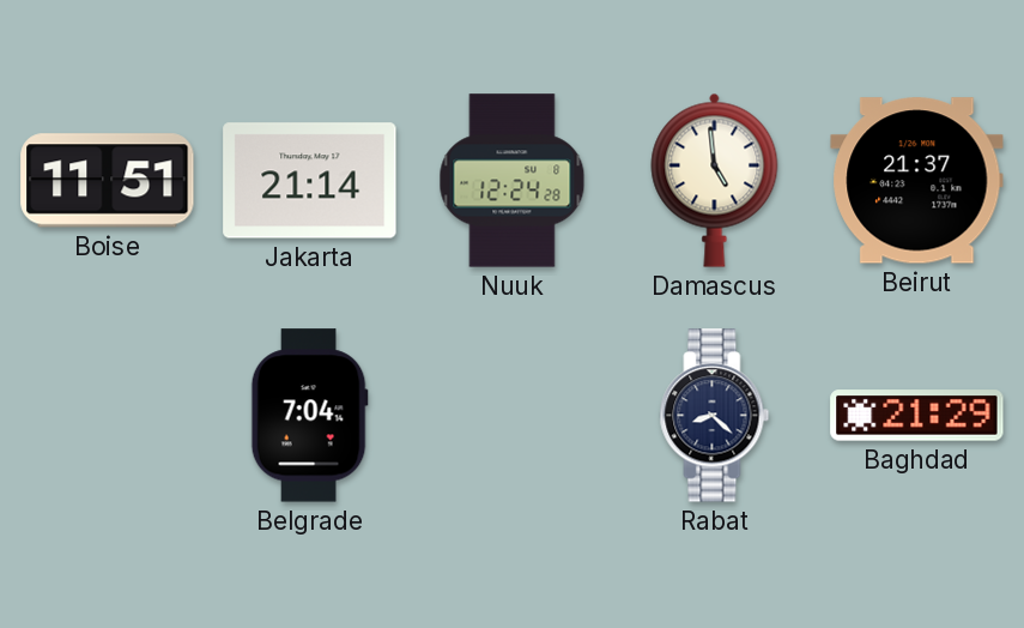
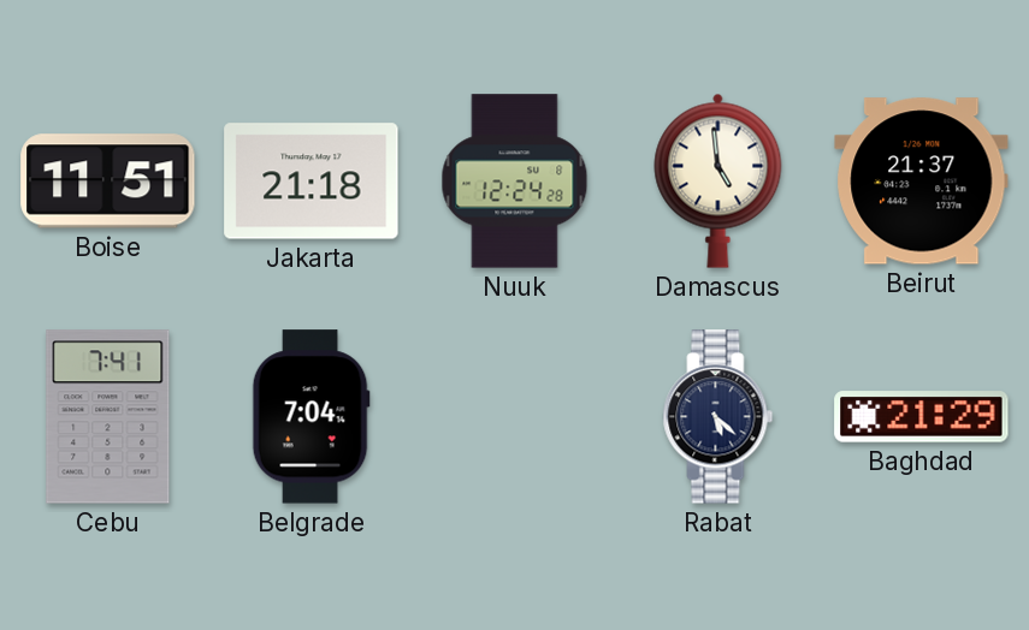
Jakarta: 21:14 -> 21:18
Cebu: none -> 7:41
Rabat: 8:22 -> 5:22
